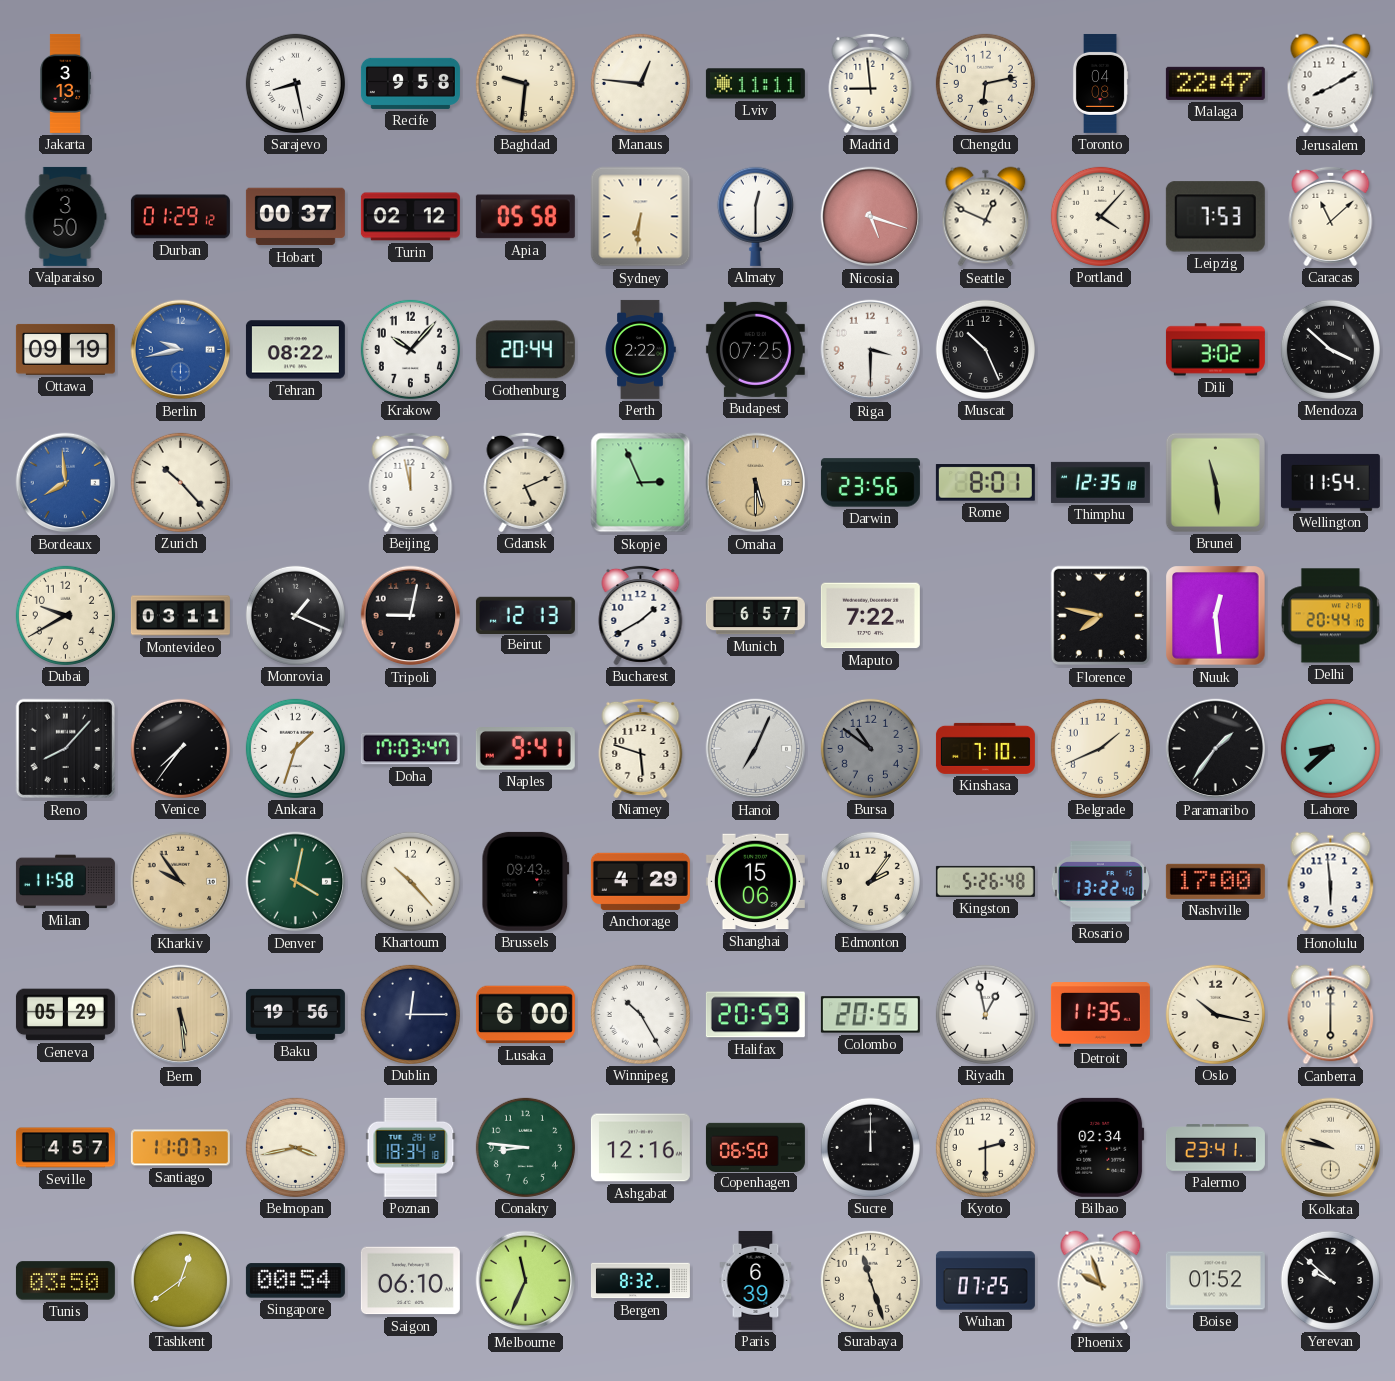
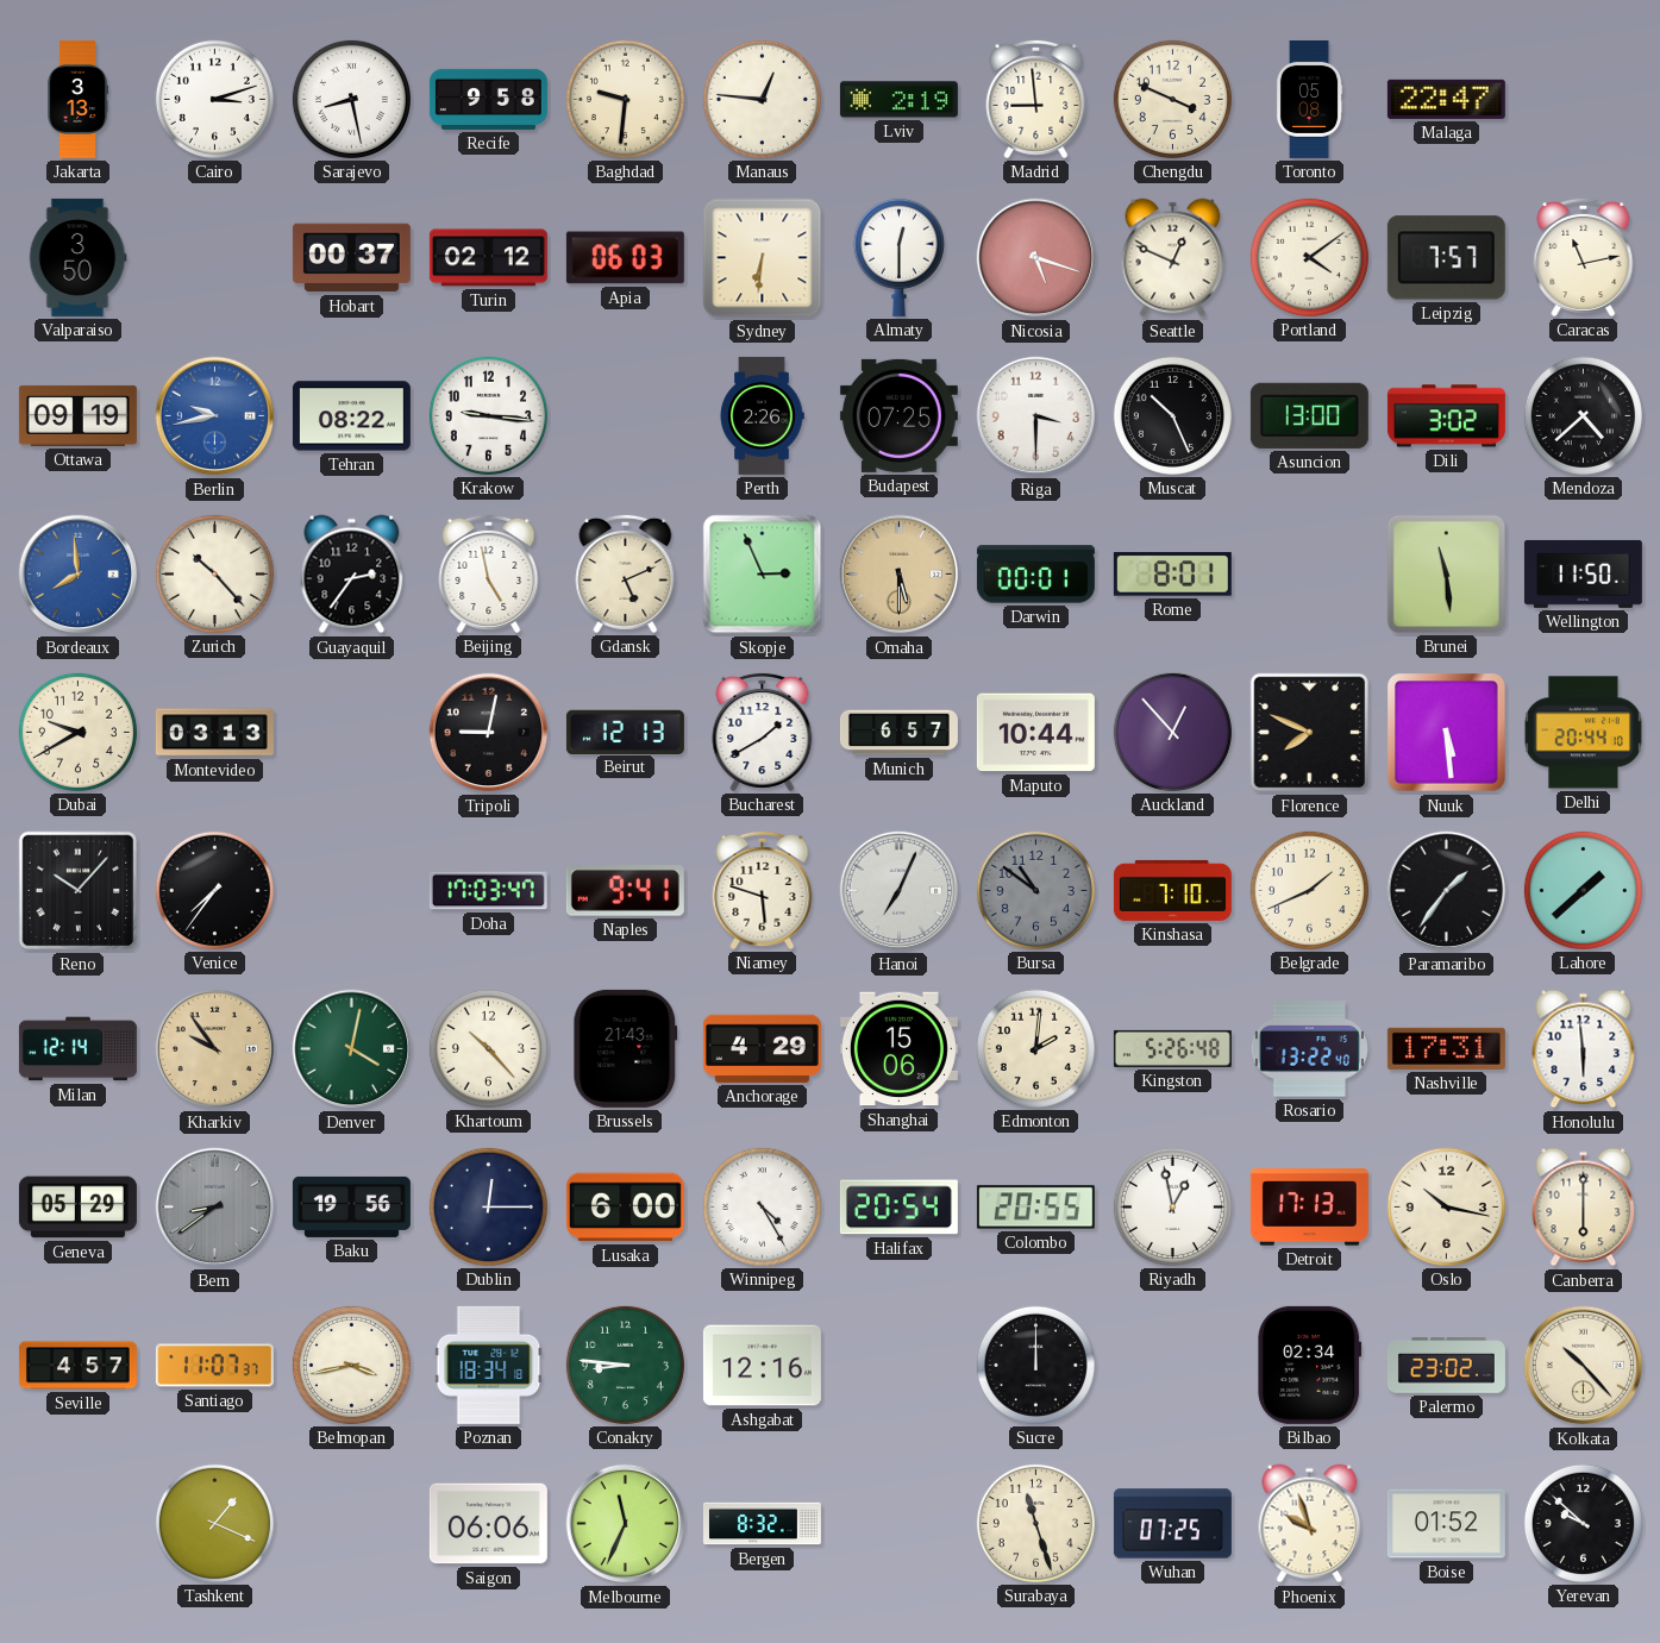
Cairo: none -> 3:12
Lviv: 11:11 -> 2:19
Chengdu: 6:13 -> 3:49
Toronto: 04:08 -> 05:08
Jerusalem: 8:10 -> none
Durban: 01:29 -> none
Apia: 05:58 -> 06:03
Portland: 4:07 -> 4:09
Leipzig: 7:53 -> 7:57
Caracas: 11:08 -> 11:13
Krakow: 10:07 -> 9:16
Gothenburg: 20:44 -> none
Perth: 2:22 -> 2:26
Asuncion: none -> 13:00
Mendoza: 3:52 -> 4:38
Guayaquil: none -> 2:36
Beijing: 11:58 -> 4:58
Darwin: 23:56 -> 00:01
Thimphu: 12:35 -> none
Wellington: 11:54 -> 11:50
Montevideo: 03:11 -> 03:13
Monrovia: 1:19 -> none
Maputo: 7:22 -> 10:44
Auckland: none -> 12:53
Florence: 7:47 -> 7:49
Nuuk: 12:29 -> 5:29
Reno: 8:07 -> 10:07
Ankara: 1:33 -> none
Lahore: 8:38 -> 1:38
Milan: 11:58 -> 12:14
Brussels: 09:43 -> 21:43
Edmonton: 2:06 -> 2:01
Nashville: 17:00 -> 17:31
Bern: 5:29 -> 8:39
Bern dial: champagne -> grey
Winnipeg: 10:25 -> 4:25
Halifax: 20:59 -> 20:54
Detroit: 11:35 -> 17:13
Copenhagen: 06:50 -> none
Kyoto: 2:30 -> none
Palermo: 23:41 -> 23:02
Kolkata: 9:47 -> 10:23
Tunis: 03:50 -> none
Tashkent: 12:39 -> 1:19
Singapore: 00:54 -> none
Saigon: 06:10 -> 06:06
Paris: 6:39 -> none
